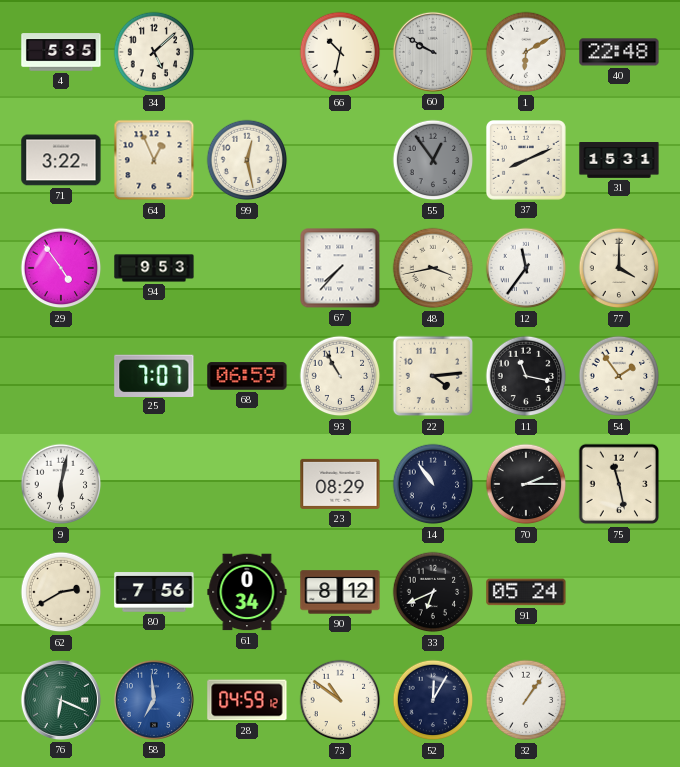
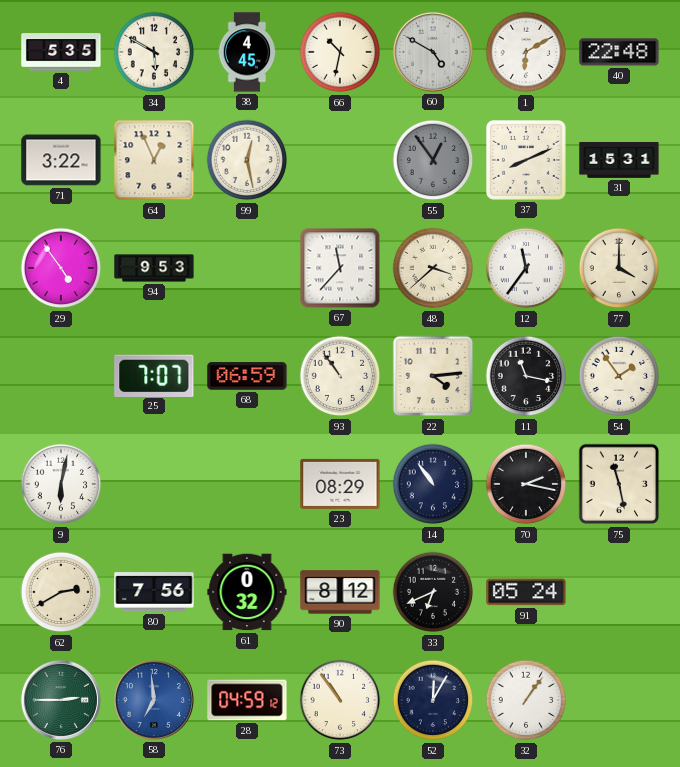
34: 5:08 -> 5:50
38: none -> 4:45
60: 9:50 -> 4:50
67: 7:37 -> 11:37
48: 3:43 -> 3:38
93: 10:55 -> 10:54
70: 2:15 -> 2:17
61: 0:34 -> 0:32
76: 6:19 -> 2:45
73: 10:51 -> 10:54
